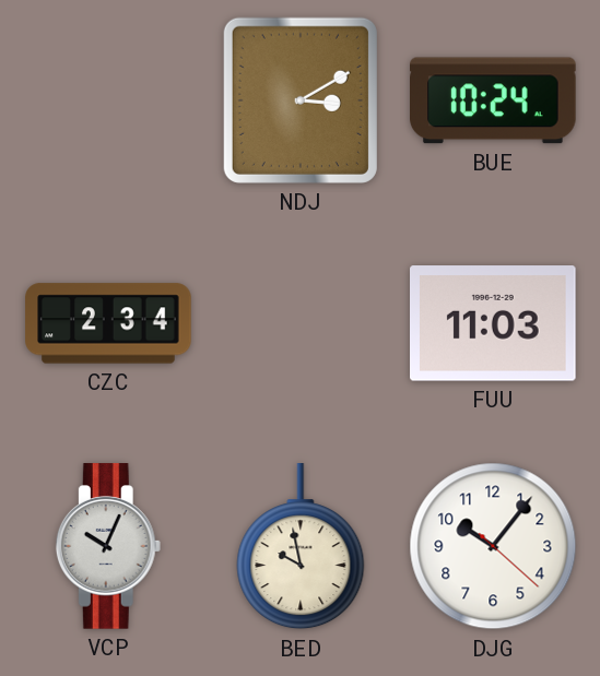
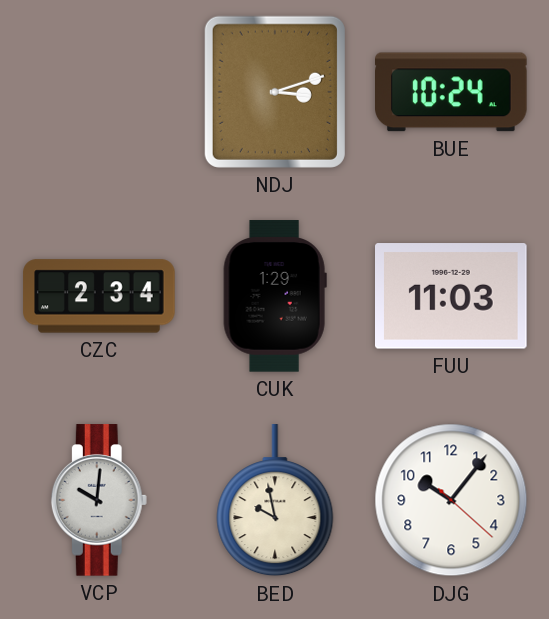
NDJ: 3:10 -> 3:12
CUK: none -> 1:29
VCP: 10:04 -> 10:01
